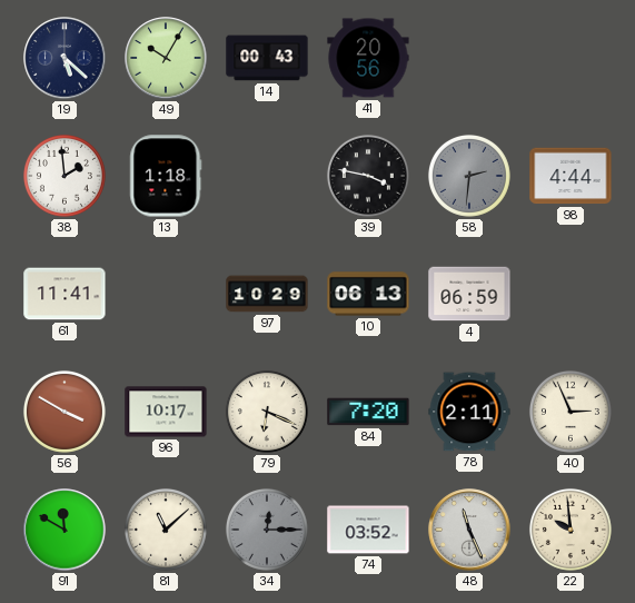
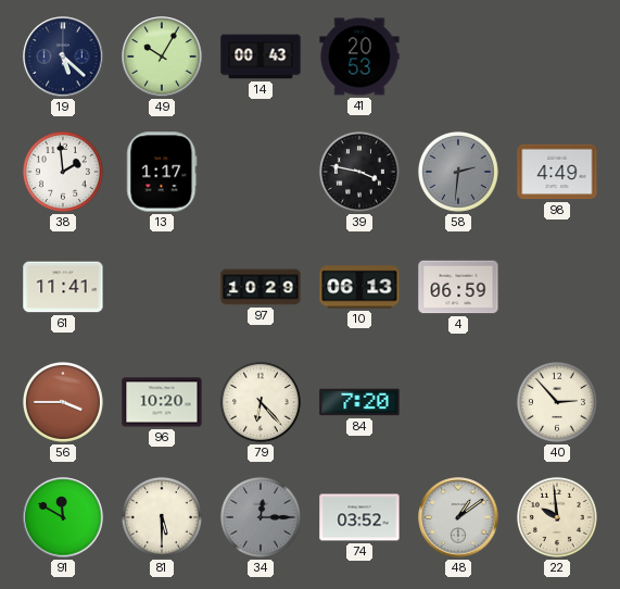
41: 20:56 -> 20:53
13: 1:18 -> 1:17
98: 4:44 -> 4:49
56: 3:50 -> 3:45
96: 10:17 -> 10:20
79: 6:19 -> 6:23
78: 2:11 -> none
40: 2:56 -> 2:53
81: 11:08 -> 5:30
48: 11:26 -> 1:09
